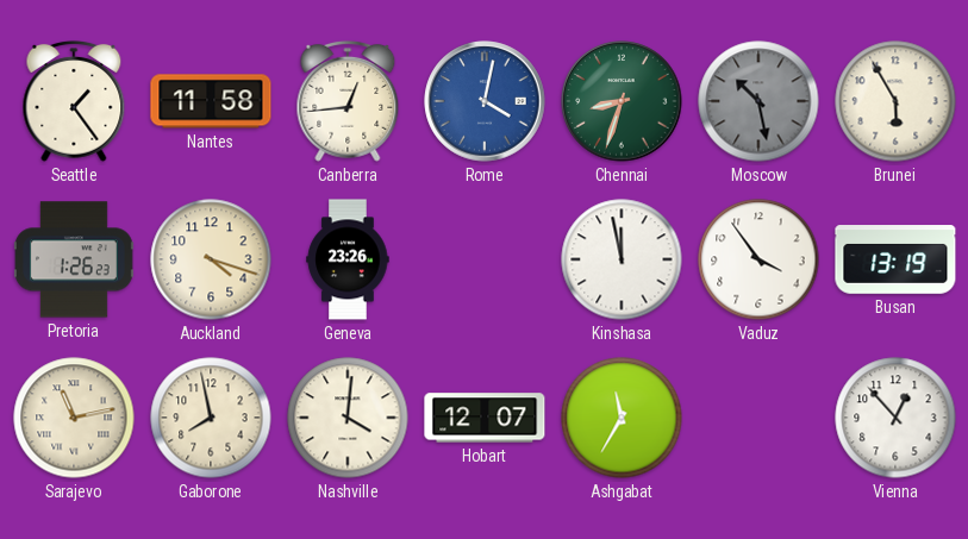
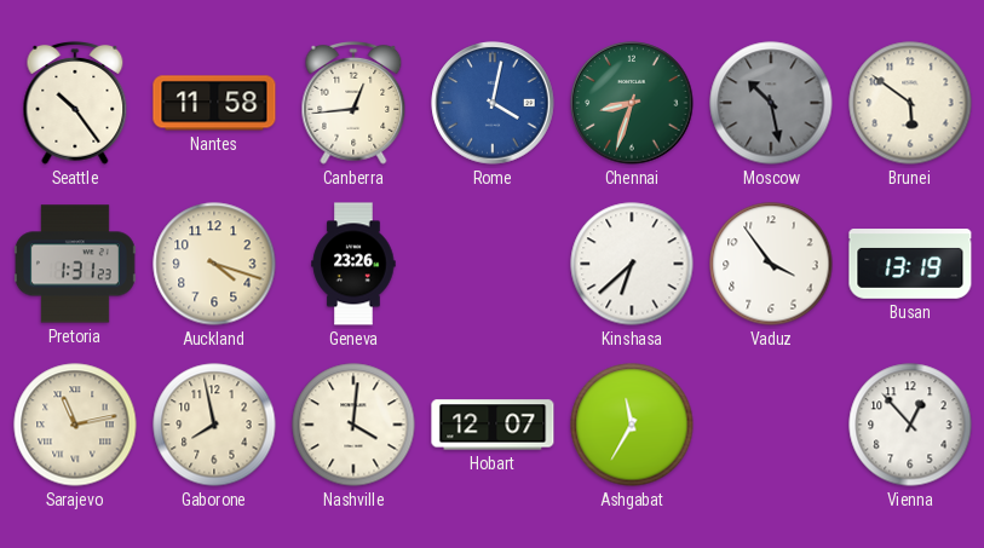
Seattle: 1:24 -> 10:24
Brunei: 5:55 -> 5:51
Pretoria: 1:26 -> 1:31
Kinshasa: 11:58 -> 6:38
